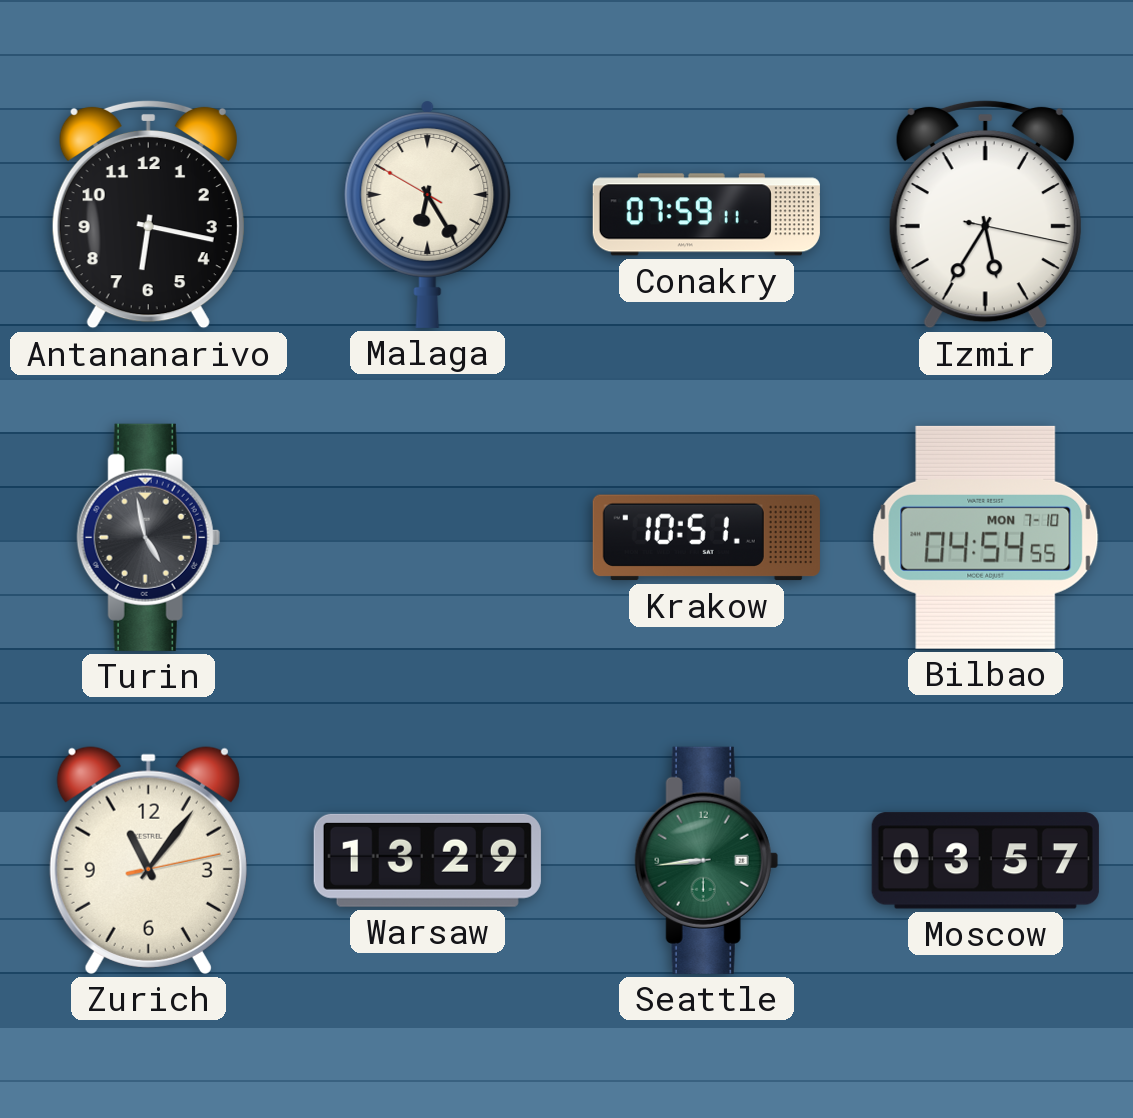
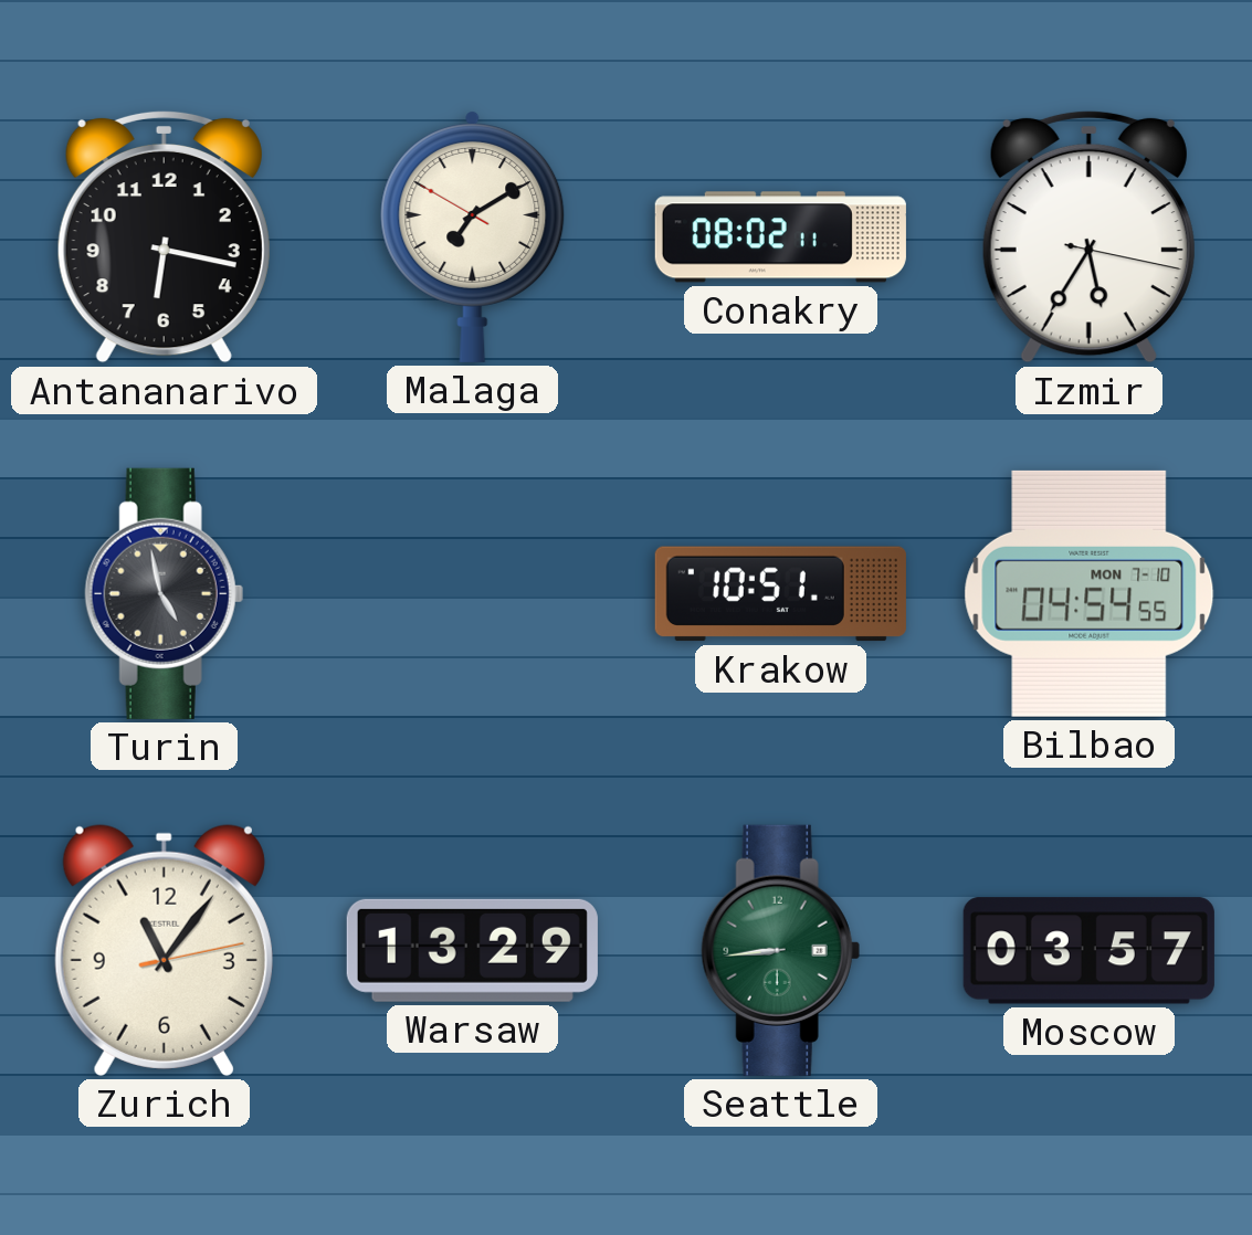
Malaga: 6:24 -> 7:09
Conakry: 07:59 -> 08:02
